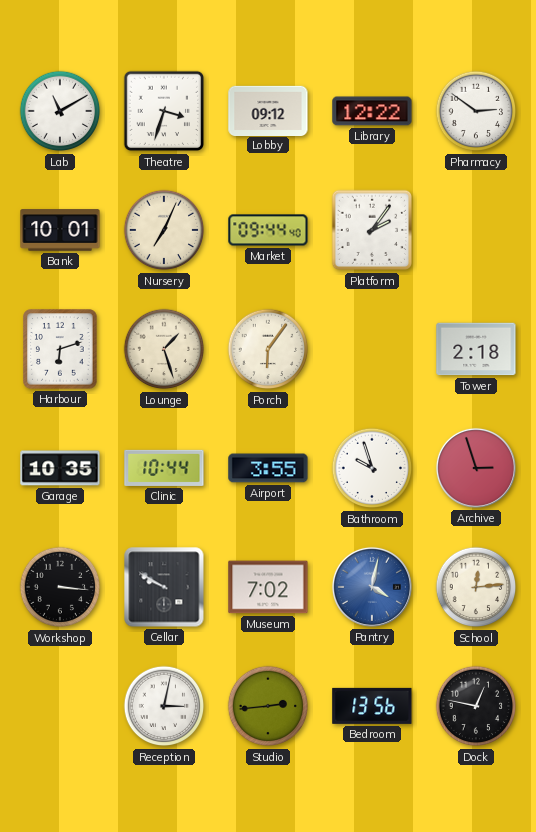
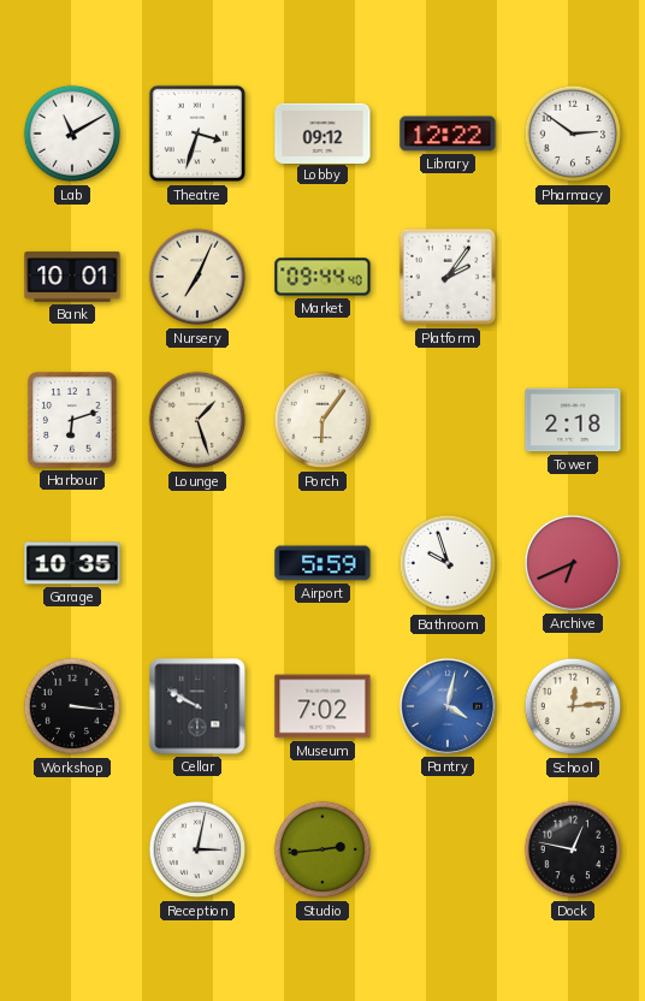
Clinic: 10:44 -> none
Airport: 3:55 -> 5:59
Archive: 2:57 -> 6:41
Bedroom: 13:56 -> none
